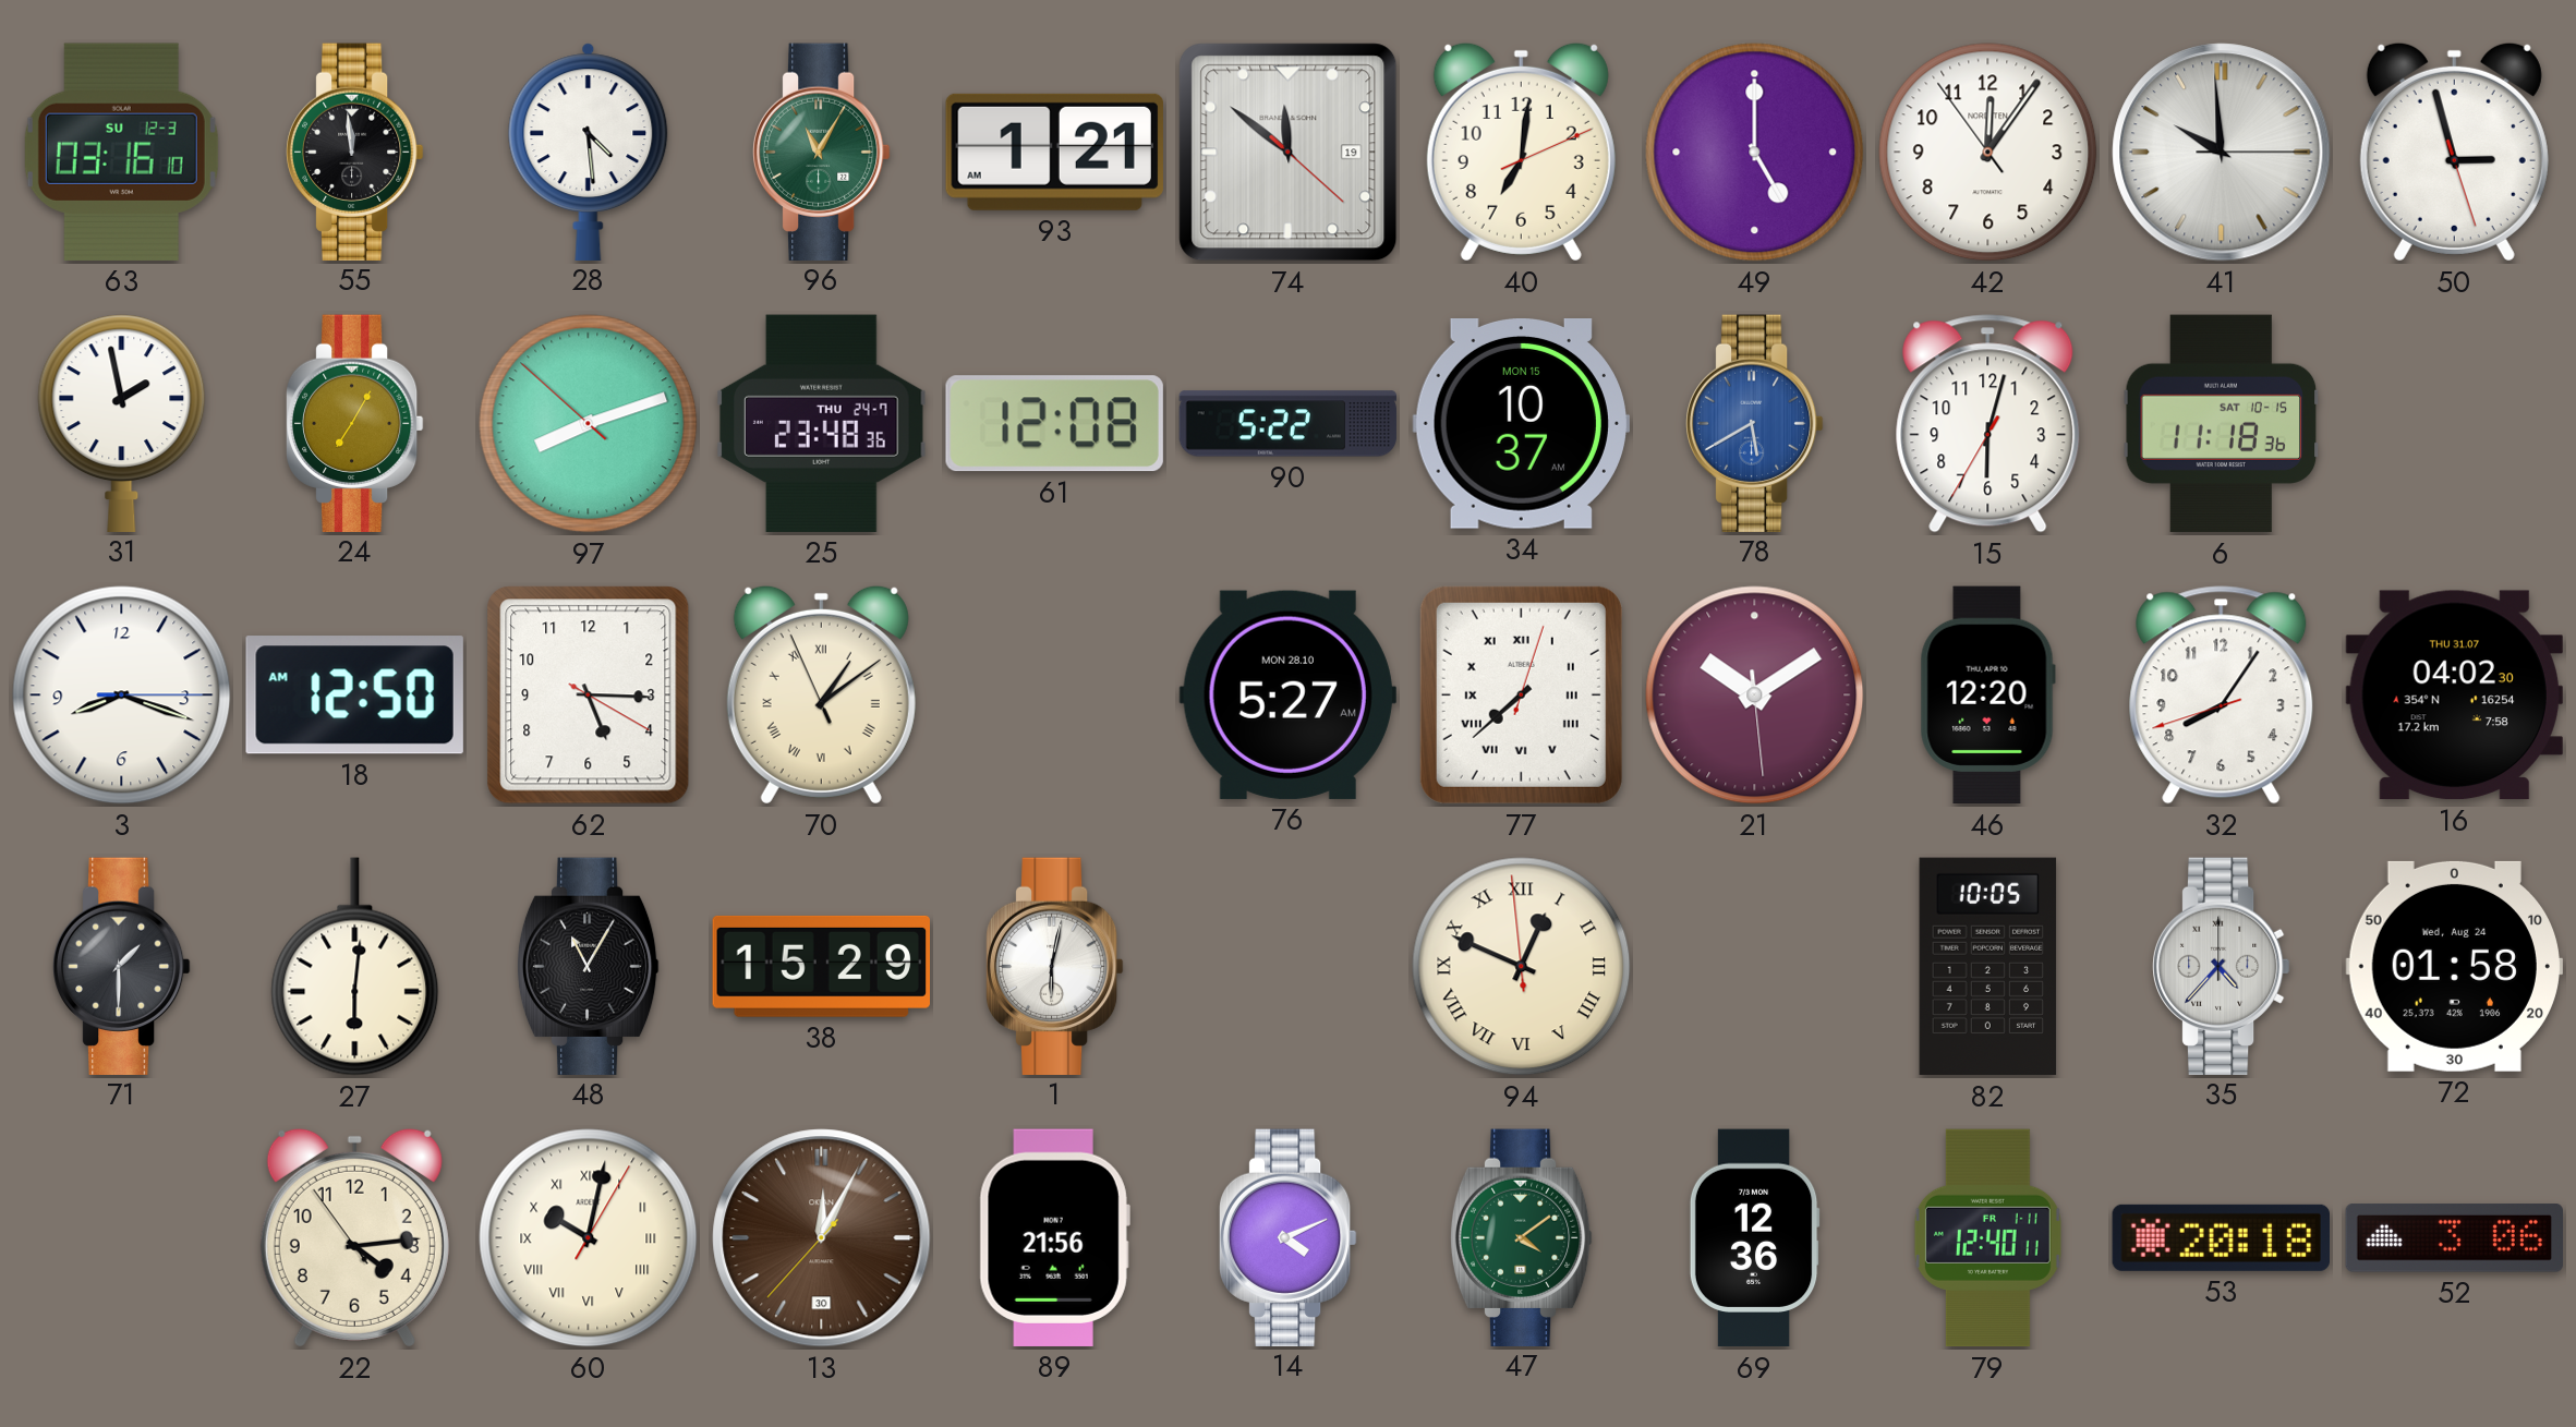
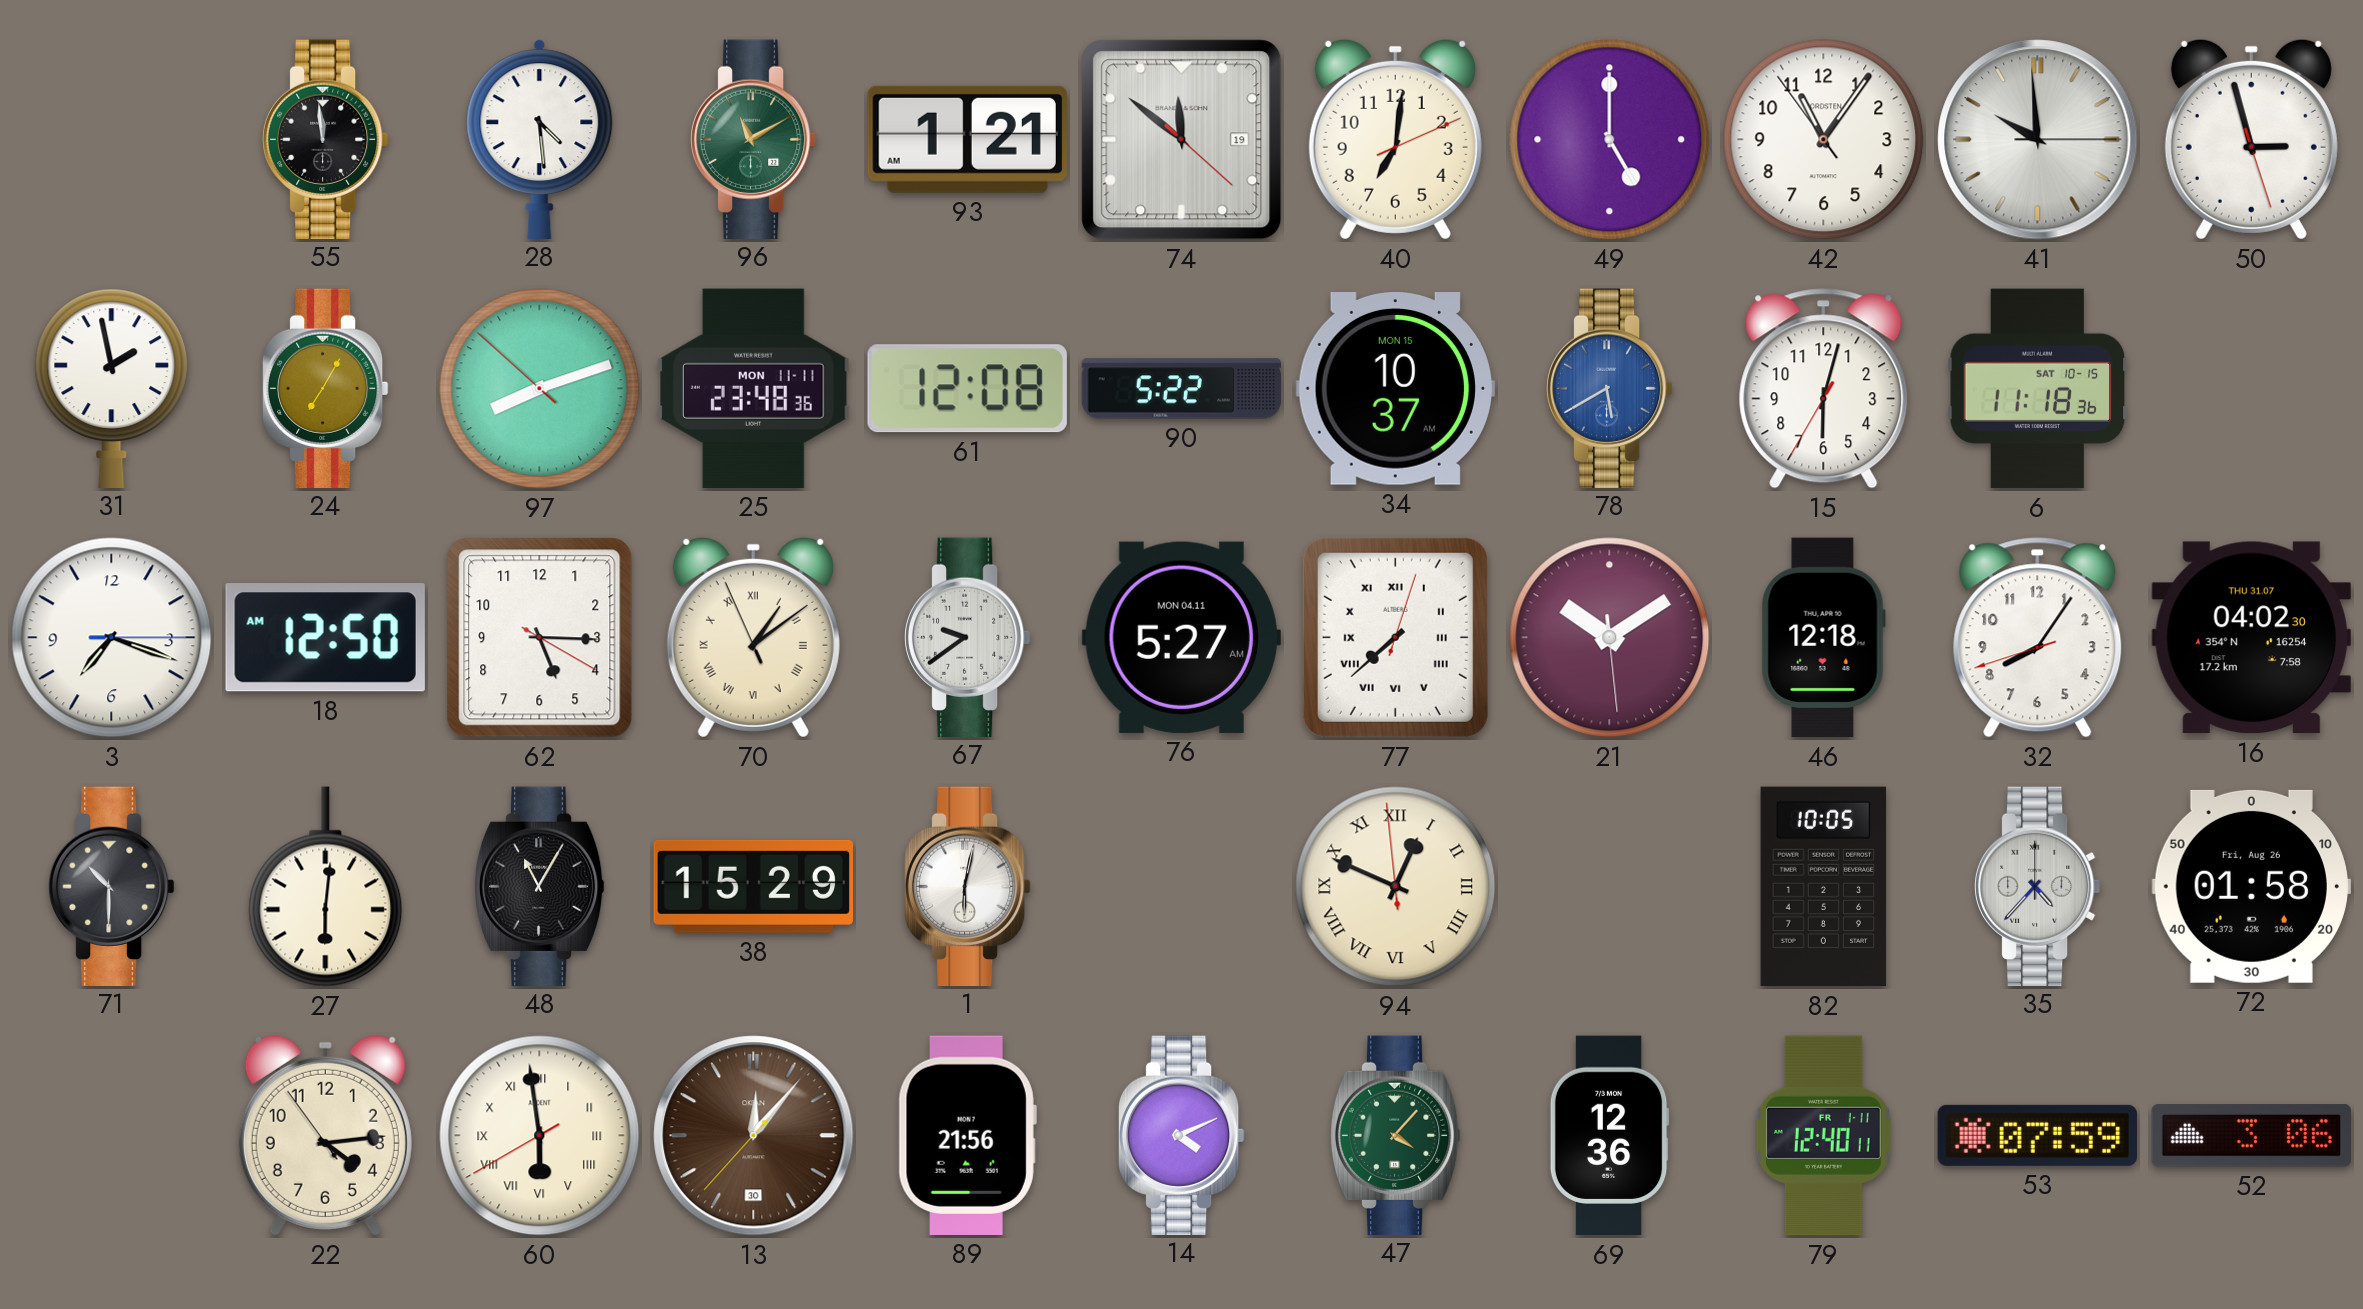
63: 03:16 -> none
96: 11:05 -> 11:10
42: 12:05 -> 11:05
25 date: THU 24-7 -> MON 11-11
3: 8:18 -> 7:18
67: none -> 9:39
76 date: MON 28.10 -> MON 04.11
46: 12:20 -> 12:18
71: 1:30 -> 10:30
72 date: Wed, Aug 24 -> Fri, Aug 26
60: 10:02 -> 5:58
13: 12:04 -> 12:06
47: 4:09 -> 4:07
53: 20:18 -> 07:59
